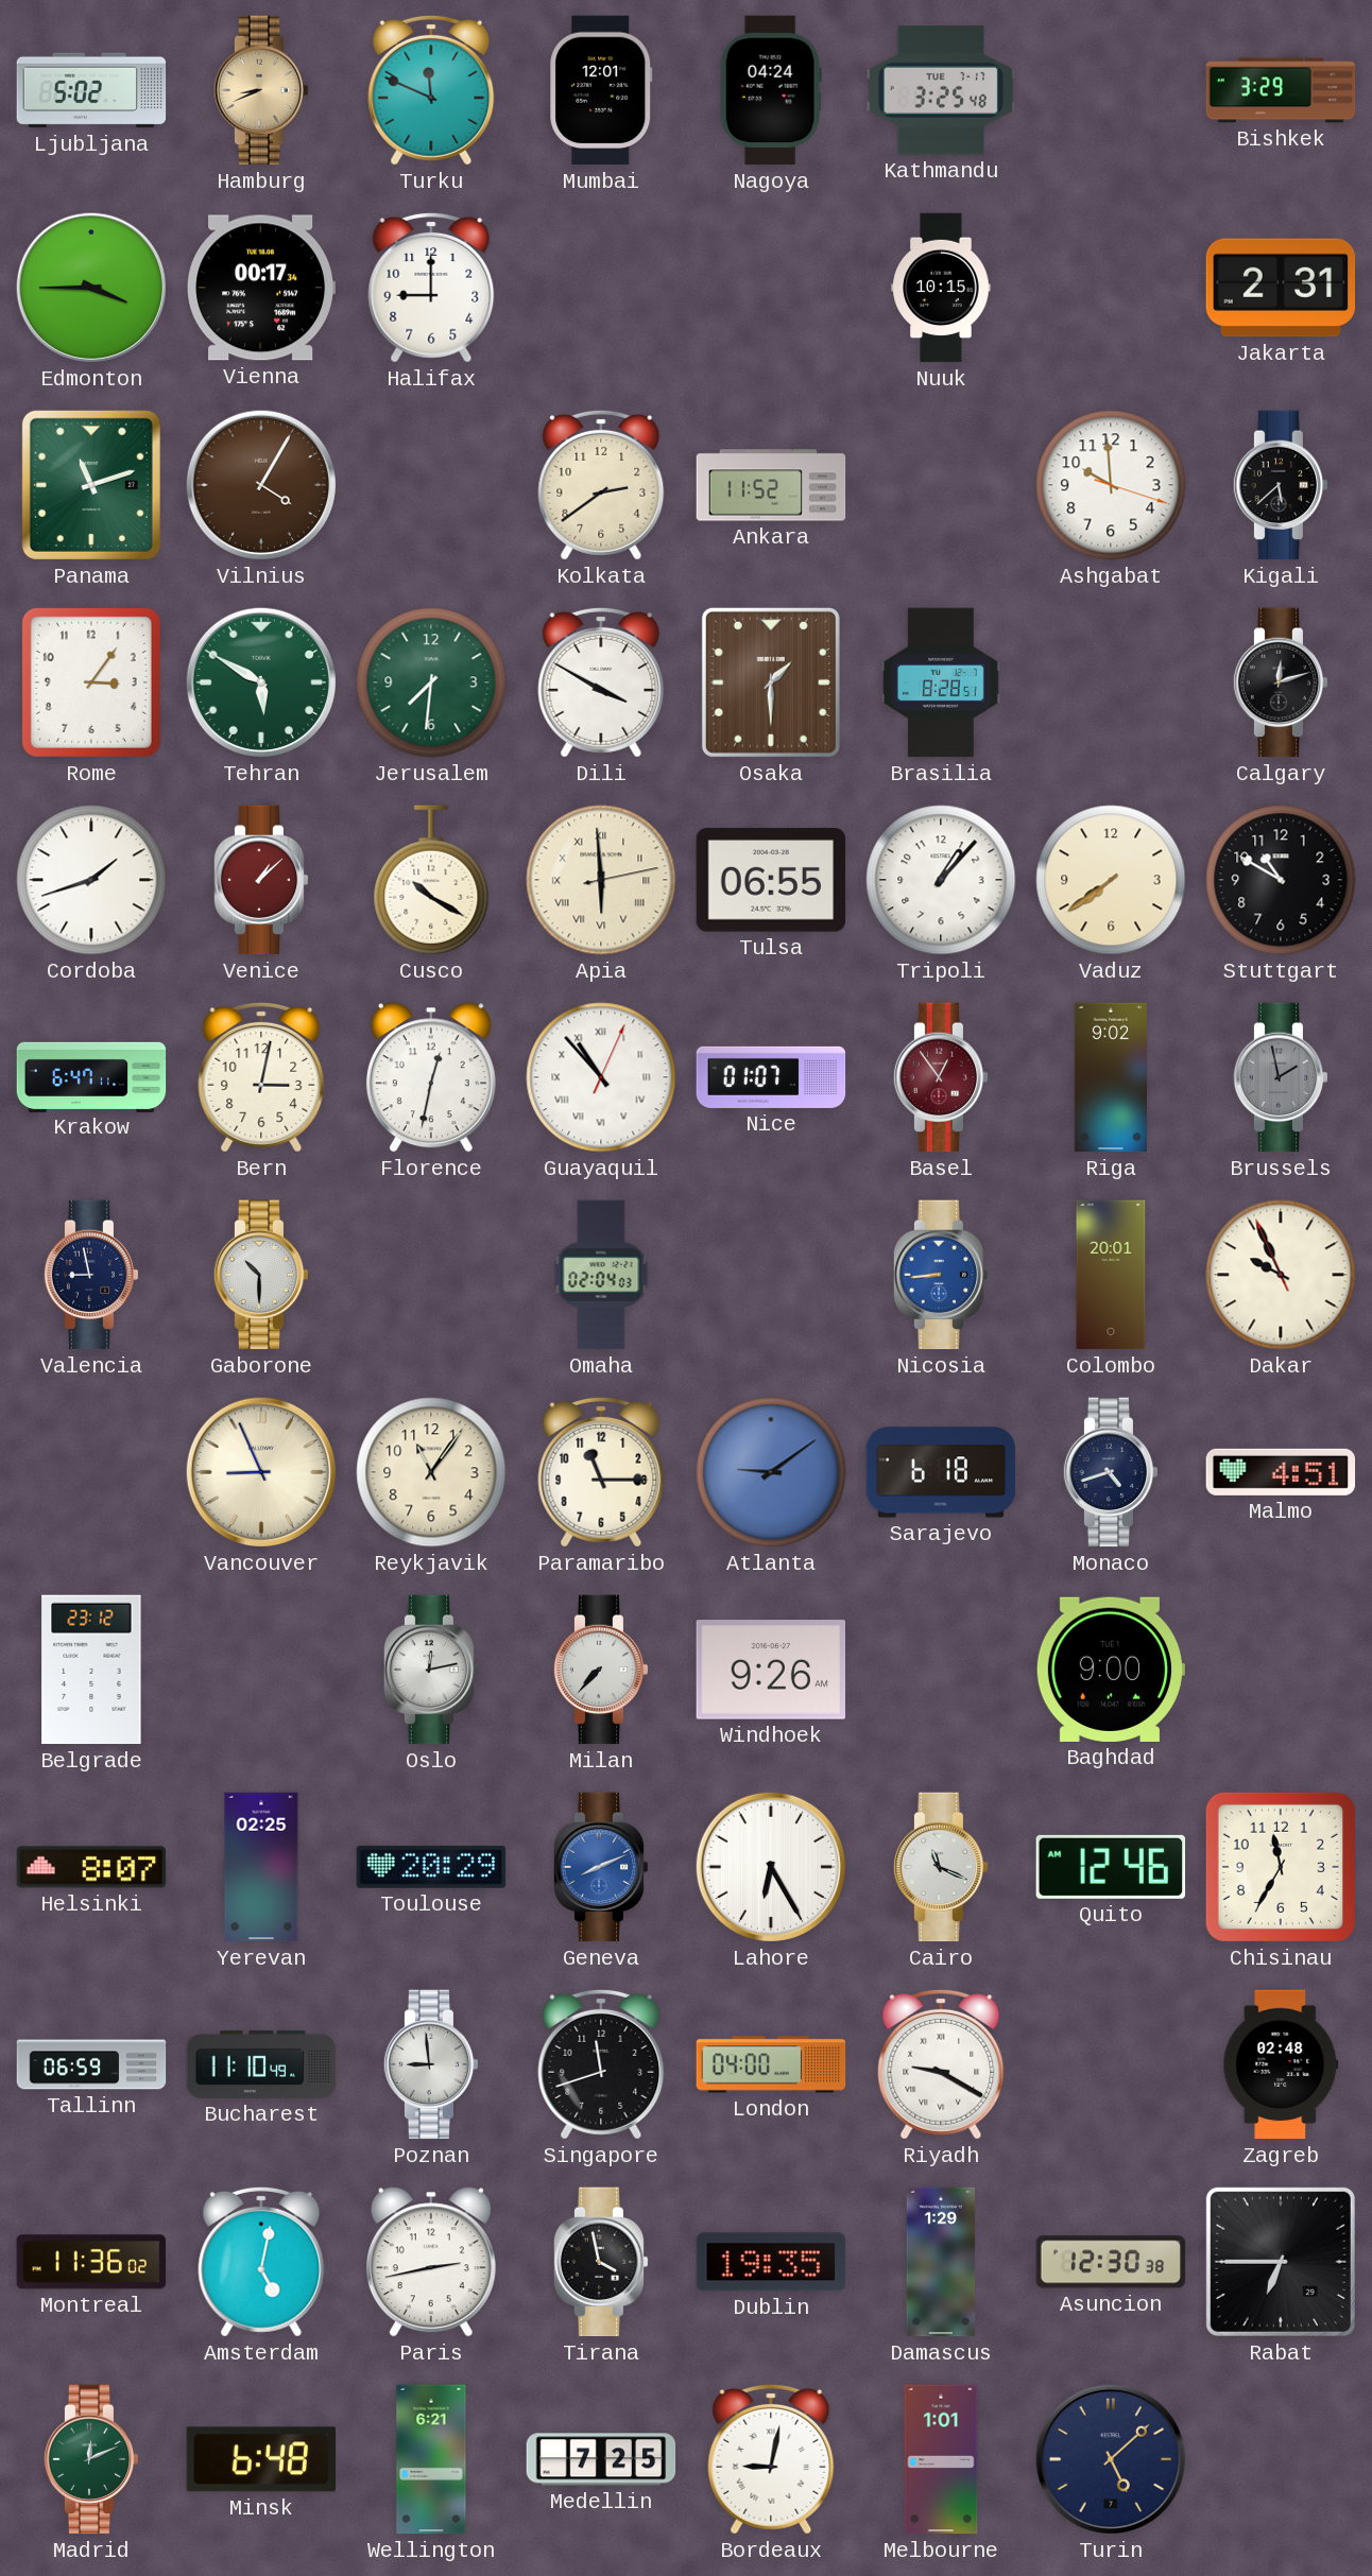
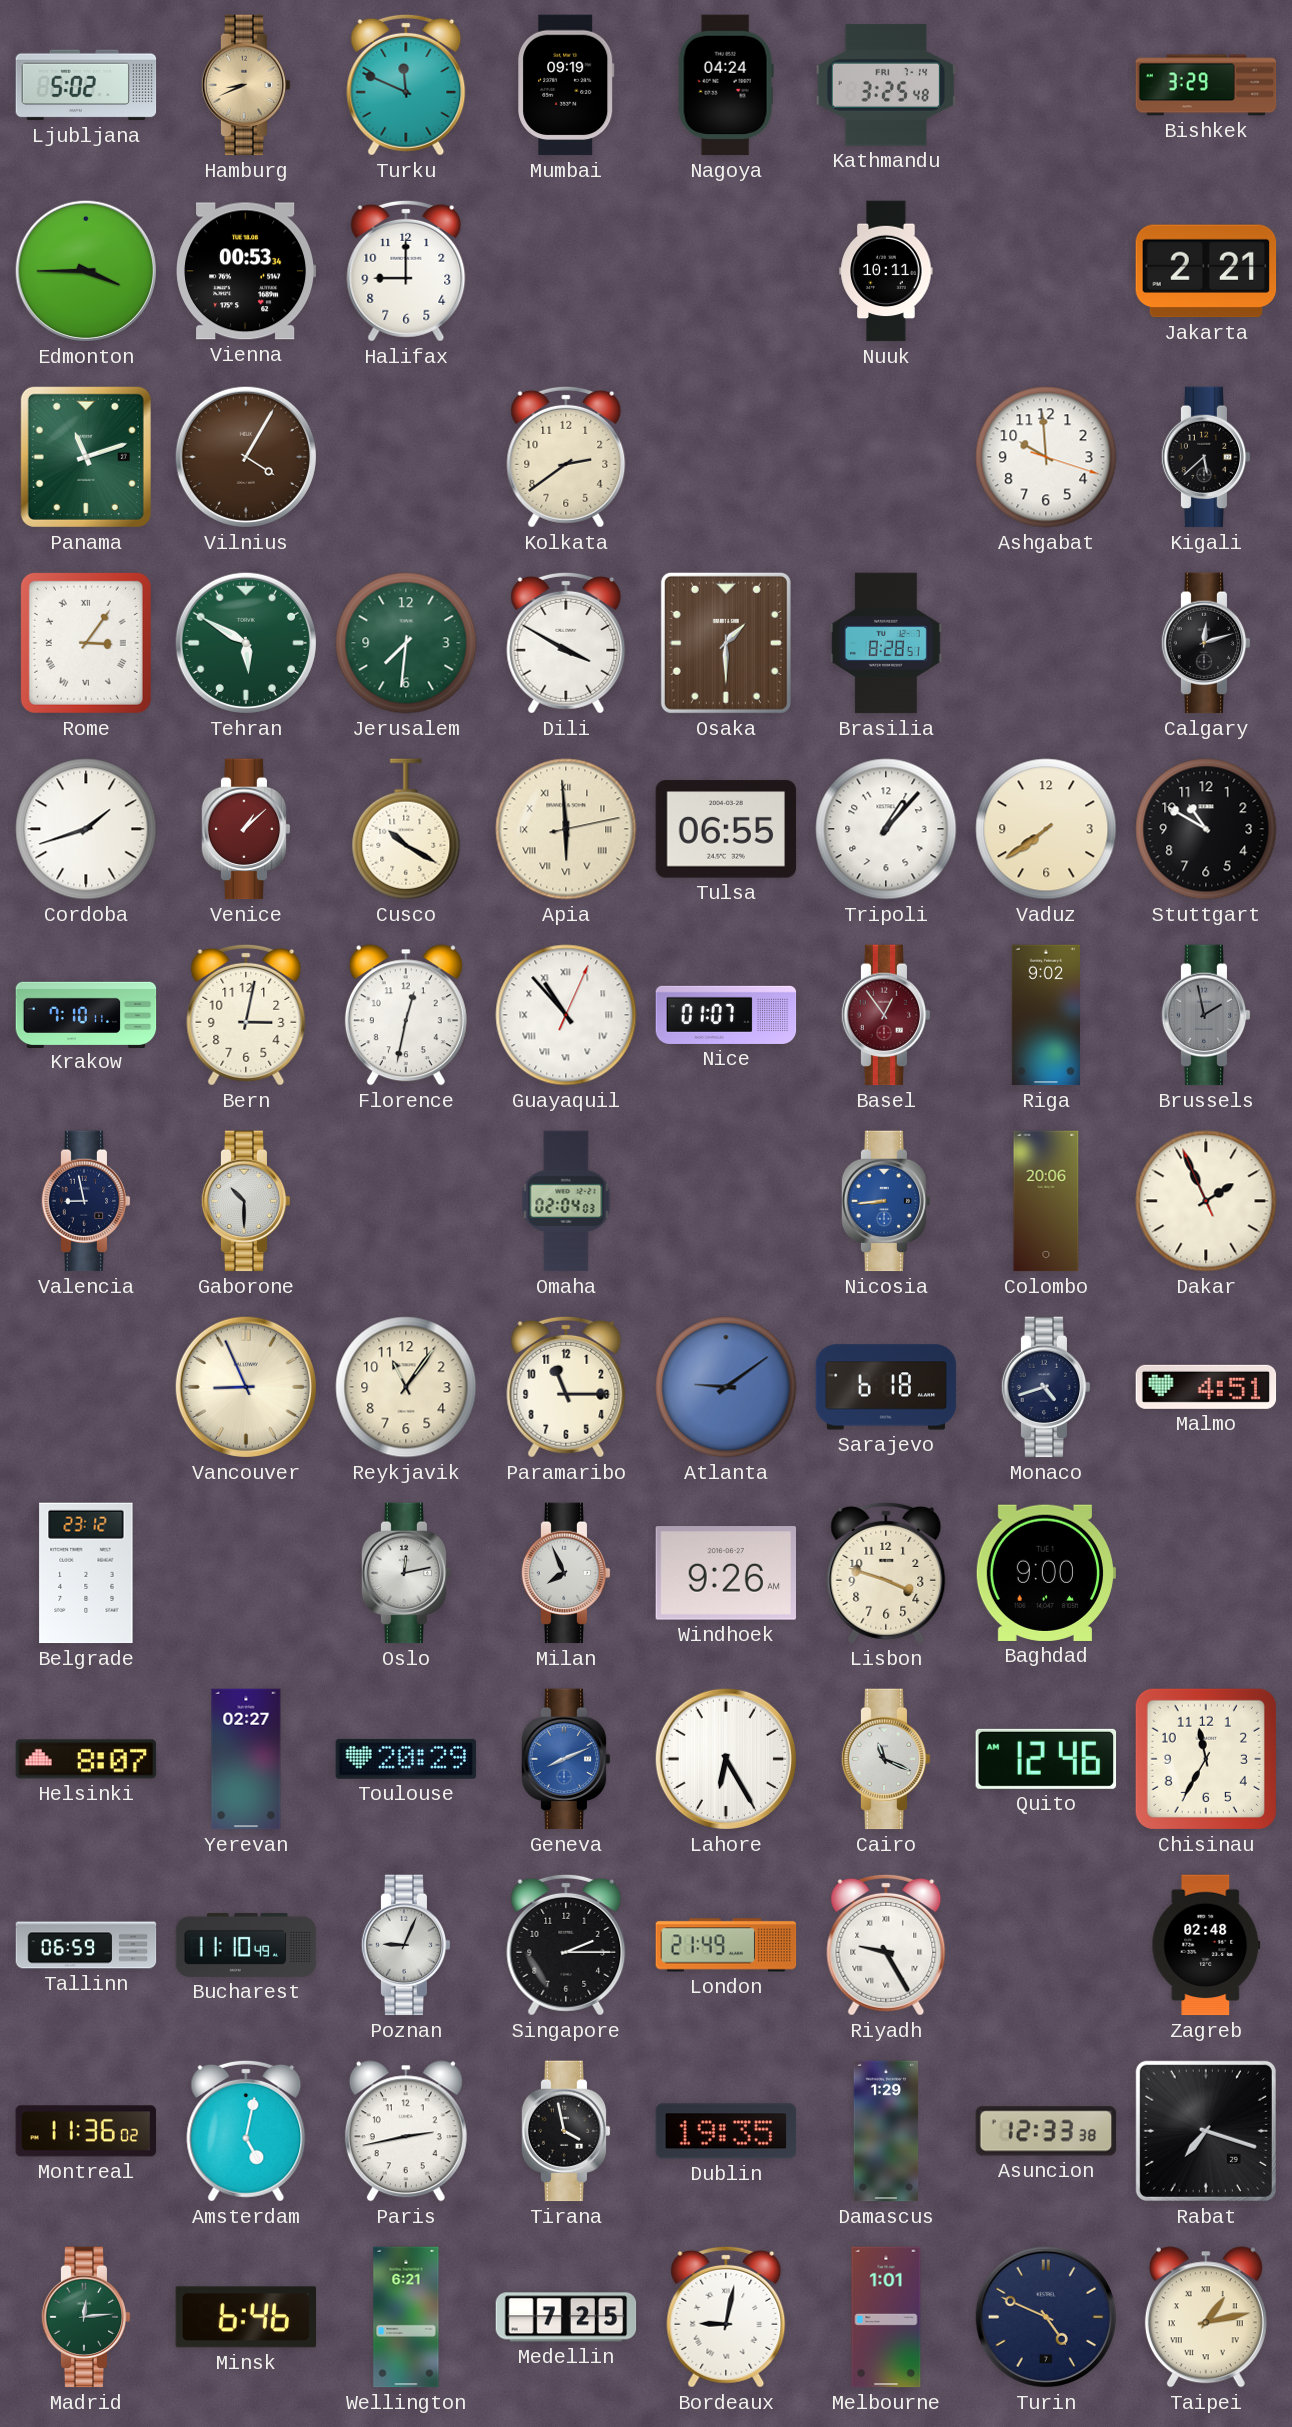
Mumbai: 12:01 -> 09:19
Kathmandu date: TUE 7-17 -> FRI 7-14
Vienna: 00:17 -> 00:53
Nuuk: 10:15 -> 10:11
Jakarta: 2:31 -> 2:21
Ankara: 11:52 -> none
Rome numerals: Arabic -> Roman
Krakow: 6:47 -> 7:10
Colombo: 20:01 -> 20:06
Dakar: 9:55 -> 1:55
Milan: 7:37 -> 7:56
Lisbon: none -> 3:48
Yerevan: 02:25 -> 02:27
Poznan: 8:59 -> 9:04
Singapore: 11:42 -> 2:15
London: 04:00 -> 21:49
Riyadh: 9:20 -> 9:25
Asuncion: 12:30 -> 12:33
Rabat: 6:45 -> 7:18
Madrid: 12:11 -> 12:14
Minsk: 6:48 -> 6:46
Turin: 5:08 -> 4:49
Taipei: none -> 1:13
